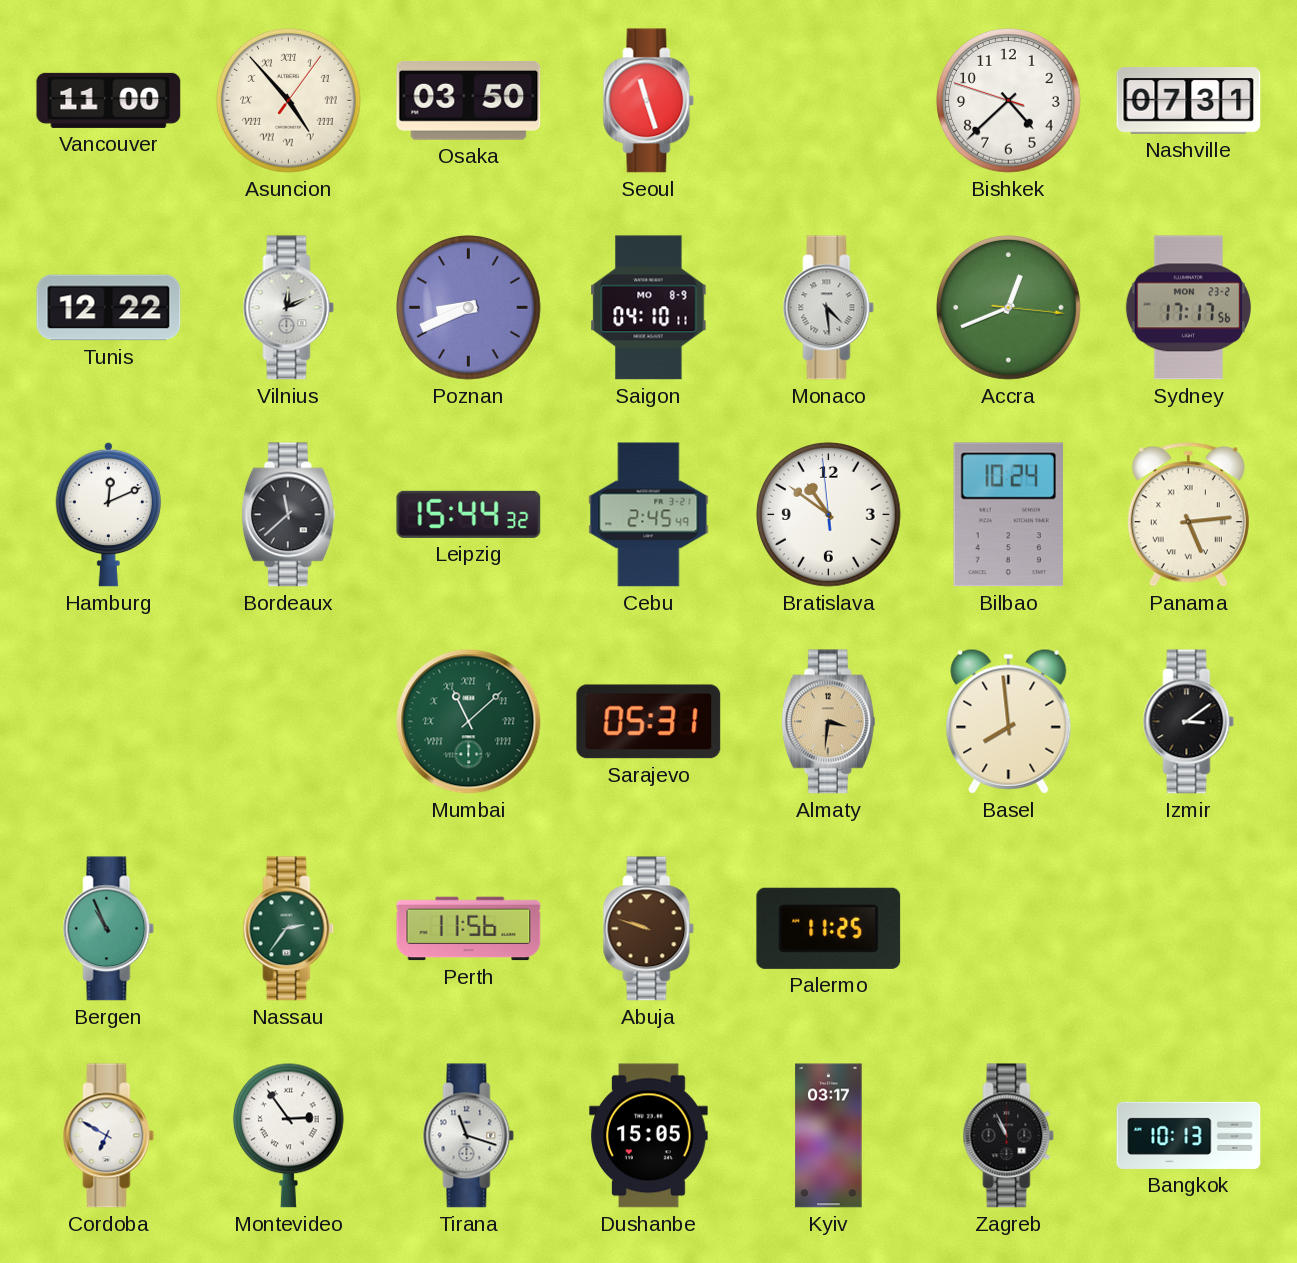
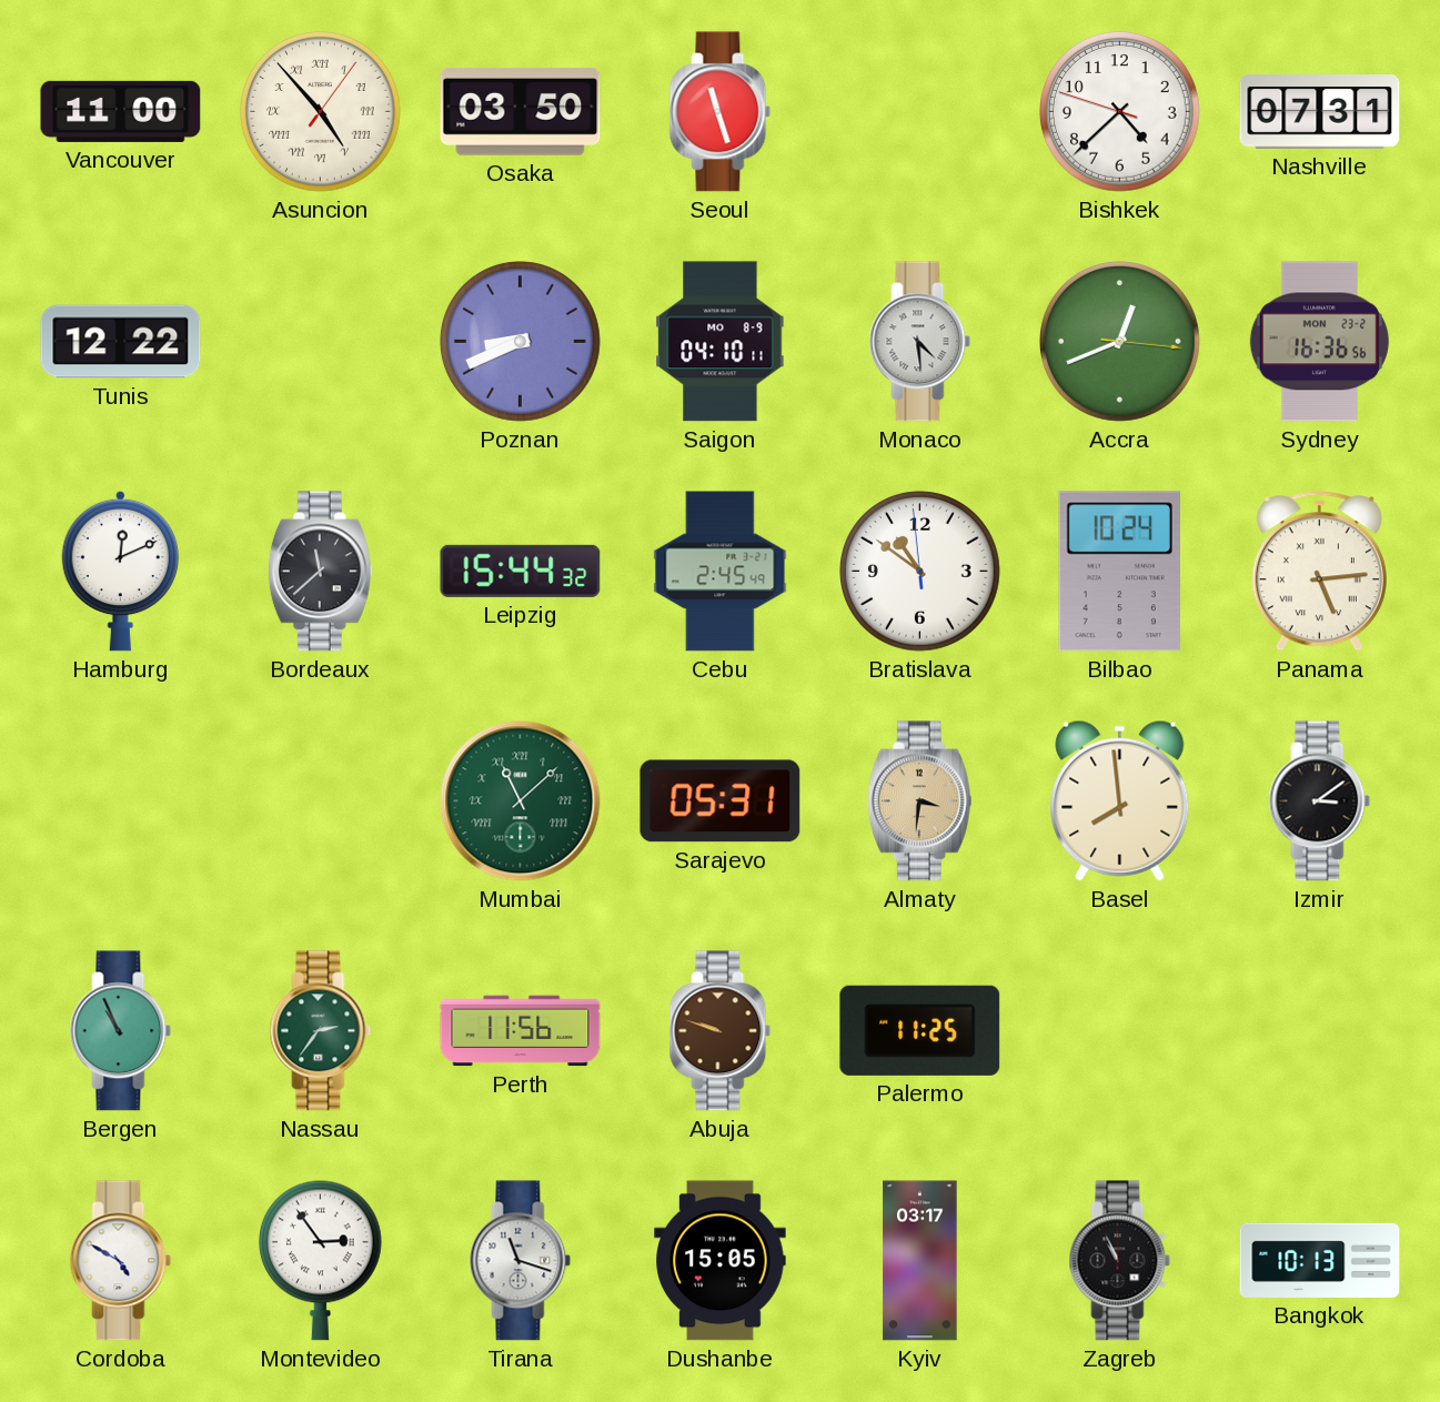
Vilnius: 12:11 -> none
Sydney: 17:17 -> 16:36
Cordoba: 6:50 -> 4:50
